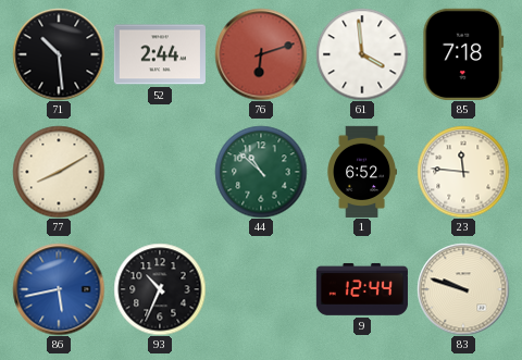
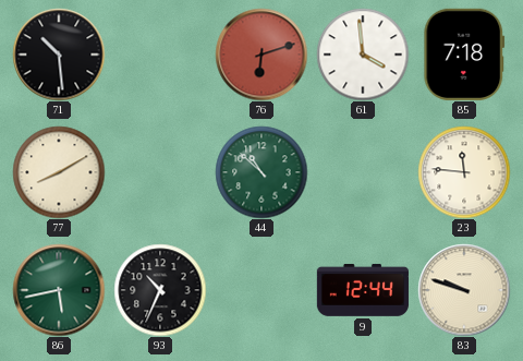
52: 2:44 -> none
1: 6:52 -> none
86 dial: blue -> green
